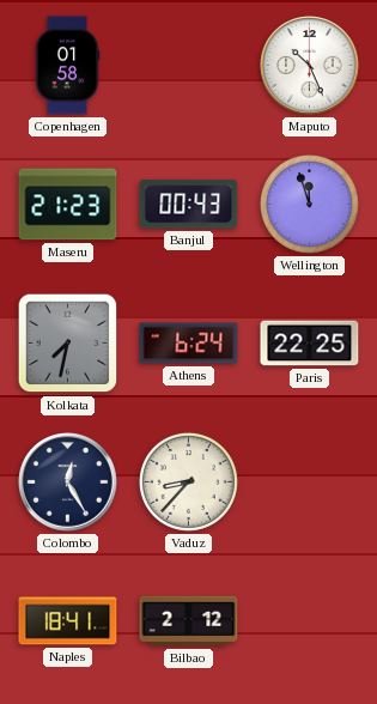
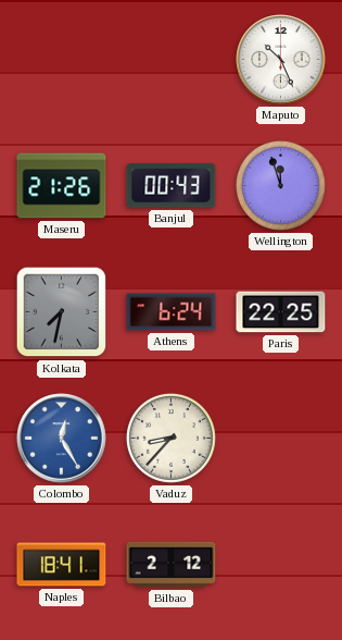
Copenhagen: 01:58 -> none
Maseru: 21:23 -> 21:26
Colombo dial: navy -> blue
